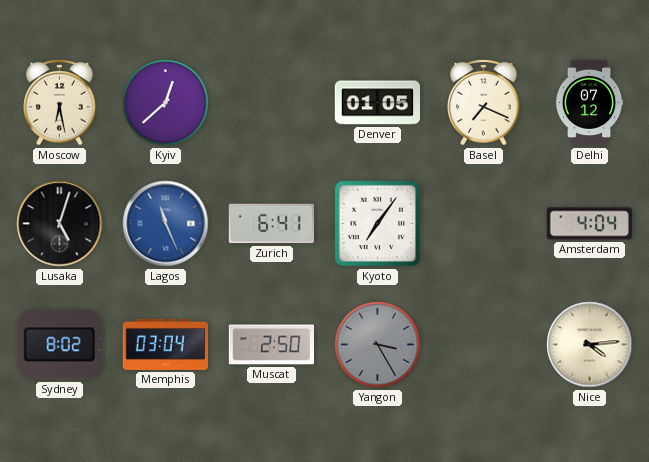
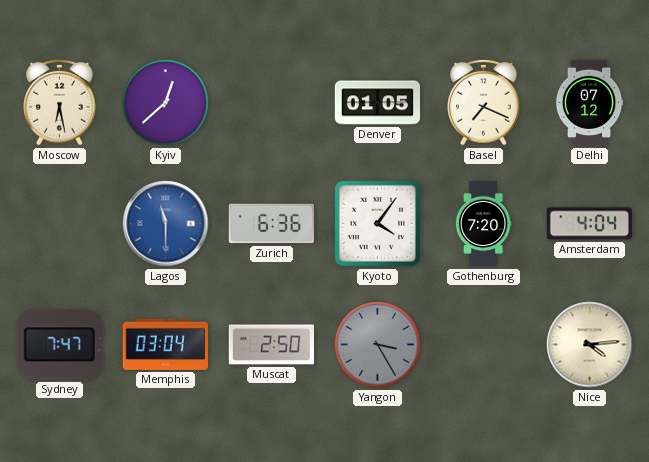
Lusaka: 5:03 -> none
Lagos: 11:26 -> 11:30
Zurich: 6:41 -> 6:36
Kyoto: 7:06 -> 4:06
Gothenburg: none -> 7:20
Sydney: 8:02 -> 7:47
